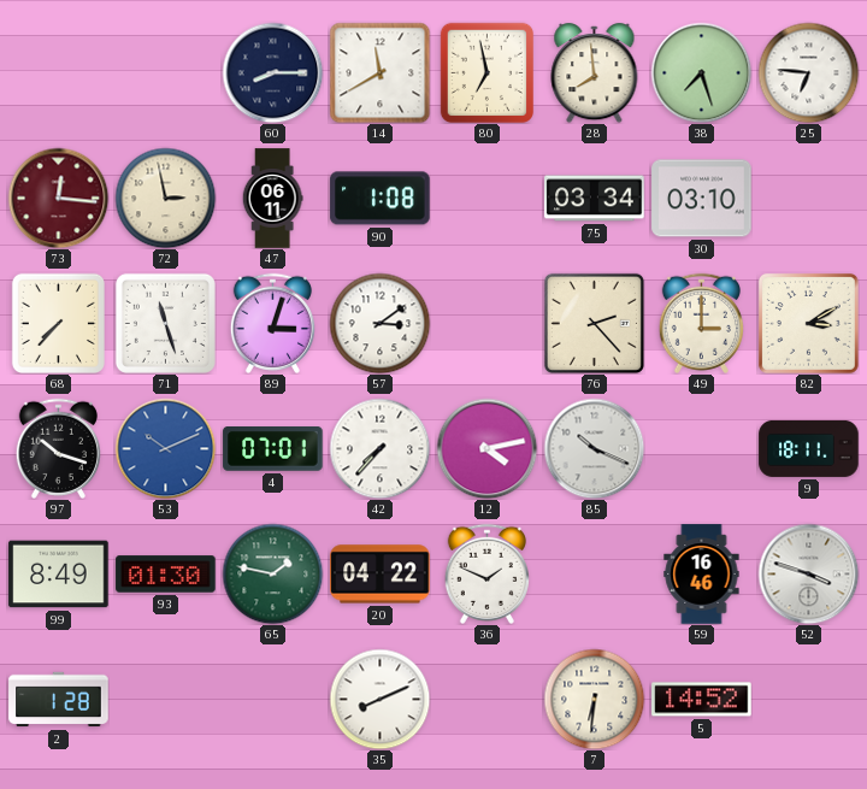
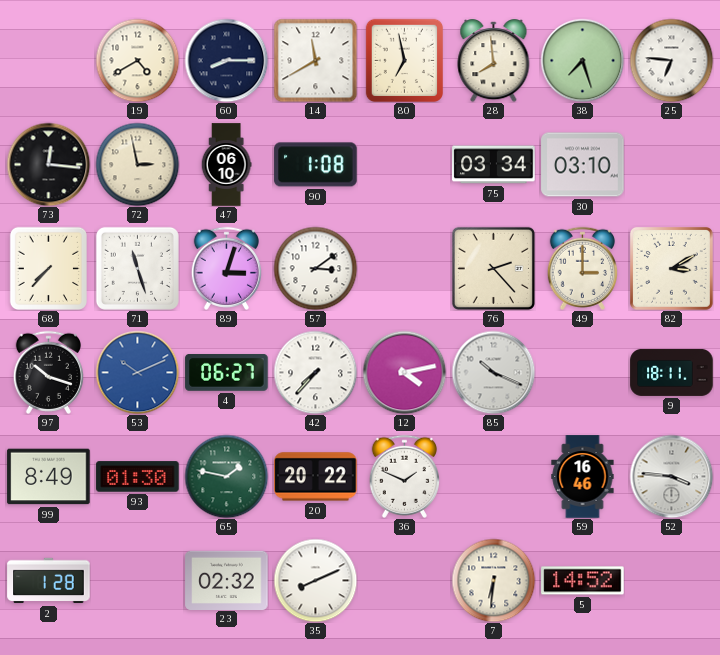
19: none -> 4:40
73 dial: burgundy -> black
47: 06:11 -> 06:10
4: 07:01 -> 06:27
20: 04:22 -> 20:22
52: 3:48 -> 3:46
23: none -> 02:32
